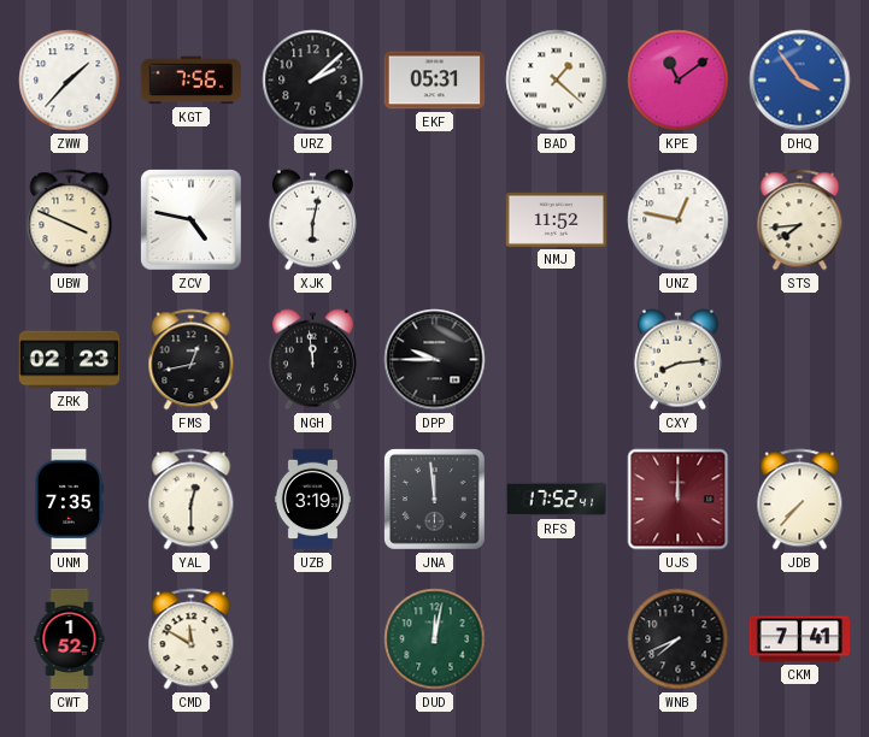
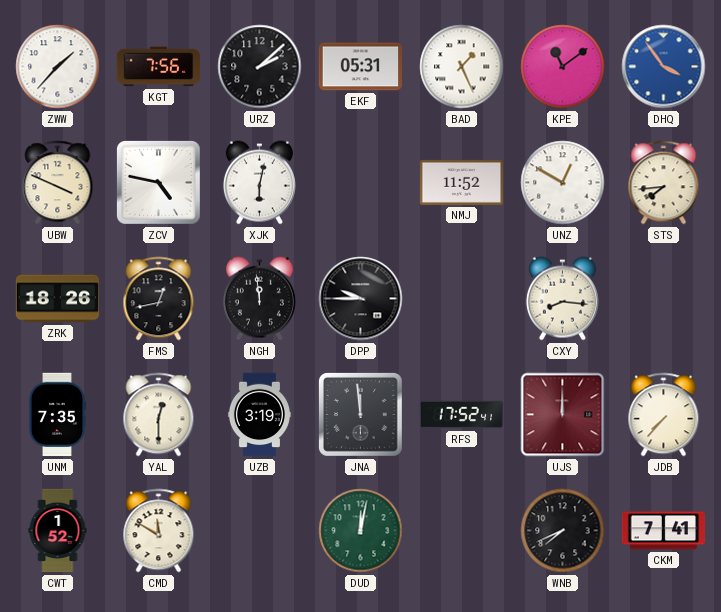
BAD: 1:22 -> 1:26
UNZ: 12:47 -> 12:50
ZRK: 02:23 -> 18:26
CXY: 8:14 -> 8:16
